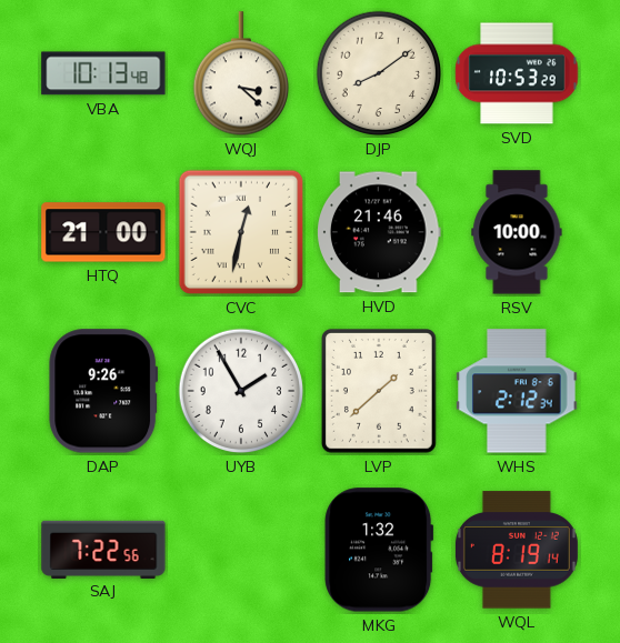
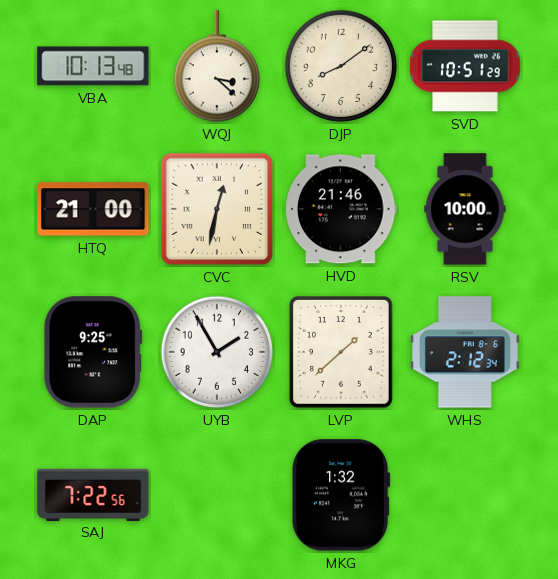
SVD: 10:53 -> 10:51
DAP: 9:26 -> 9:25
WQL: 8:19 -> none
